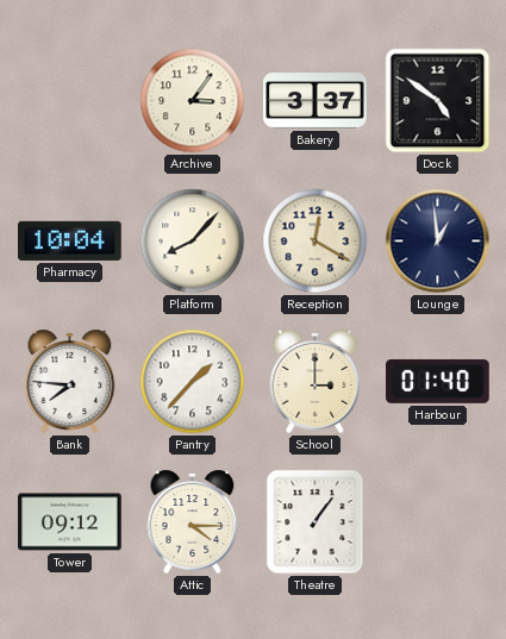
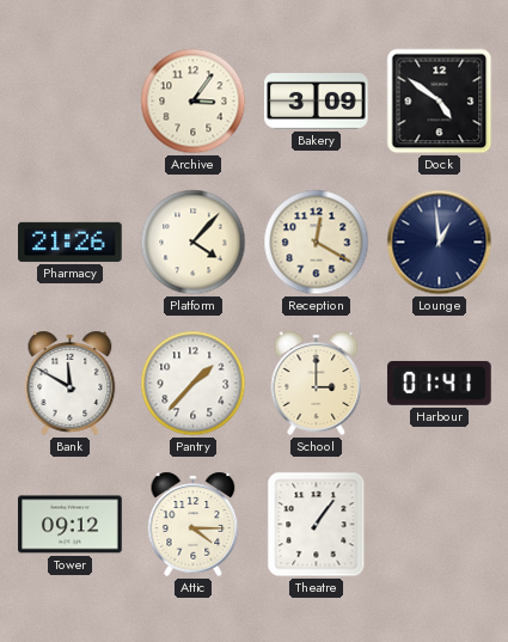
Bakery: 3:37 -> 3:09
Pharmacy: 10:04 -> 21:26
Platform: 8:07 -> 4:07
Bank: 7:46 -> 11:50
Harbour: 01:40 -> 01:41
